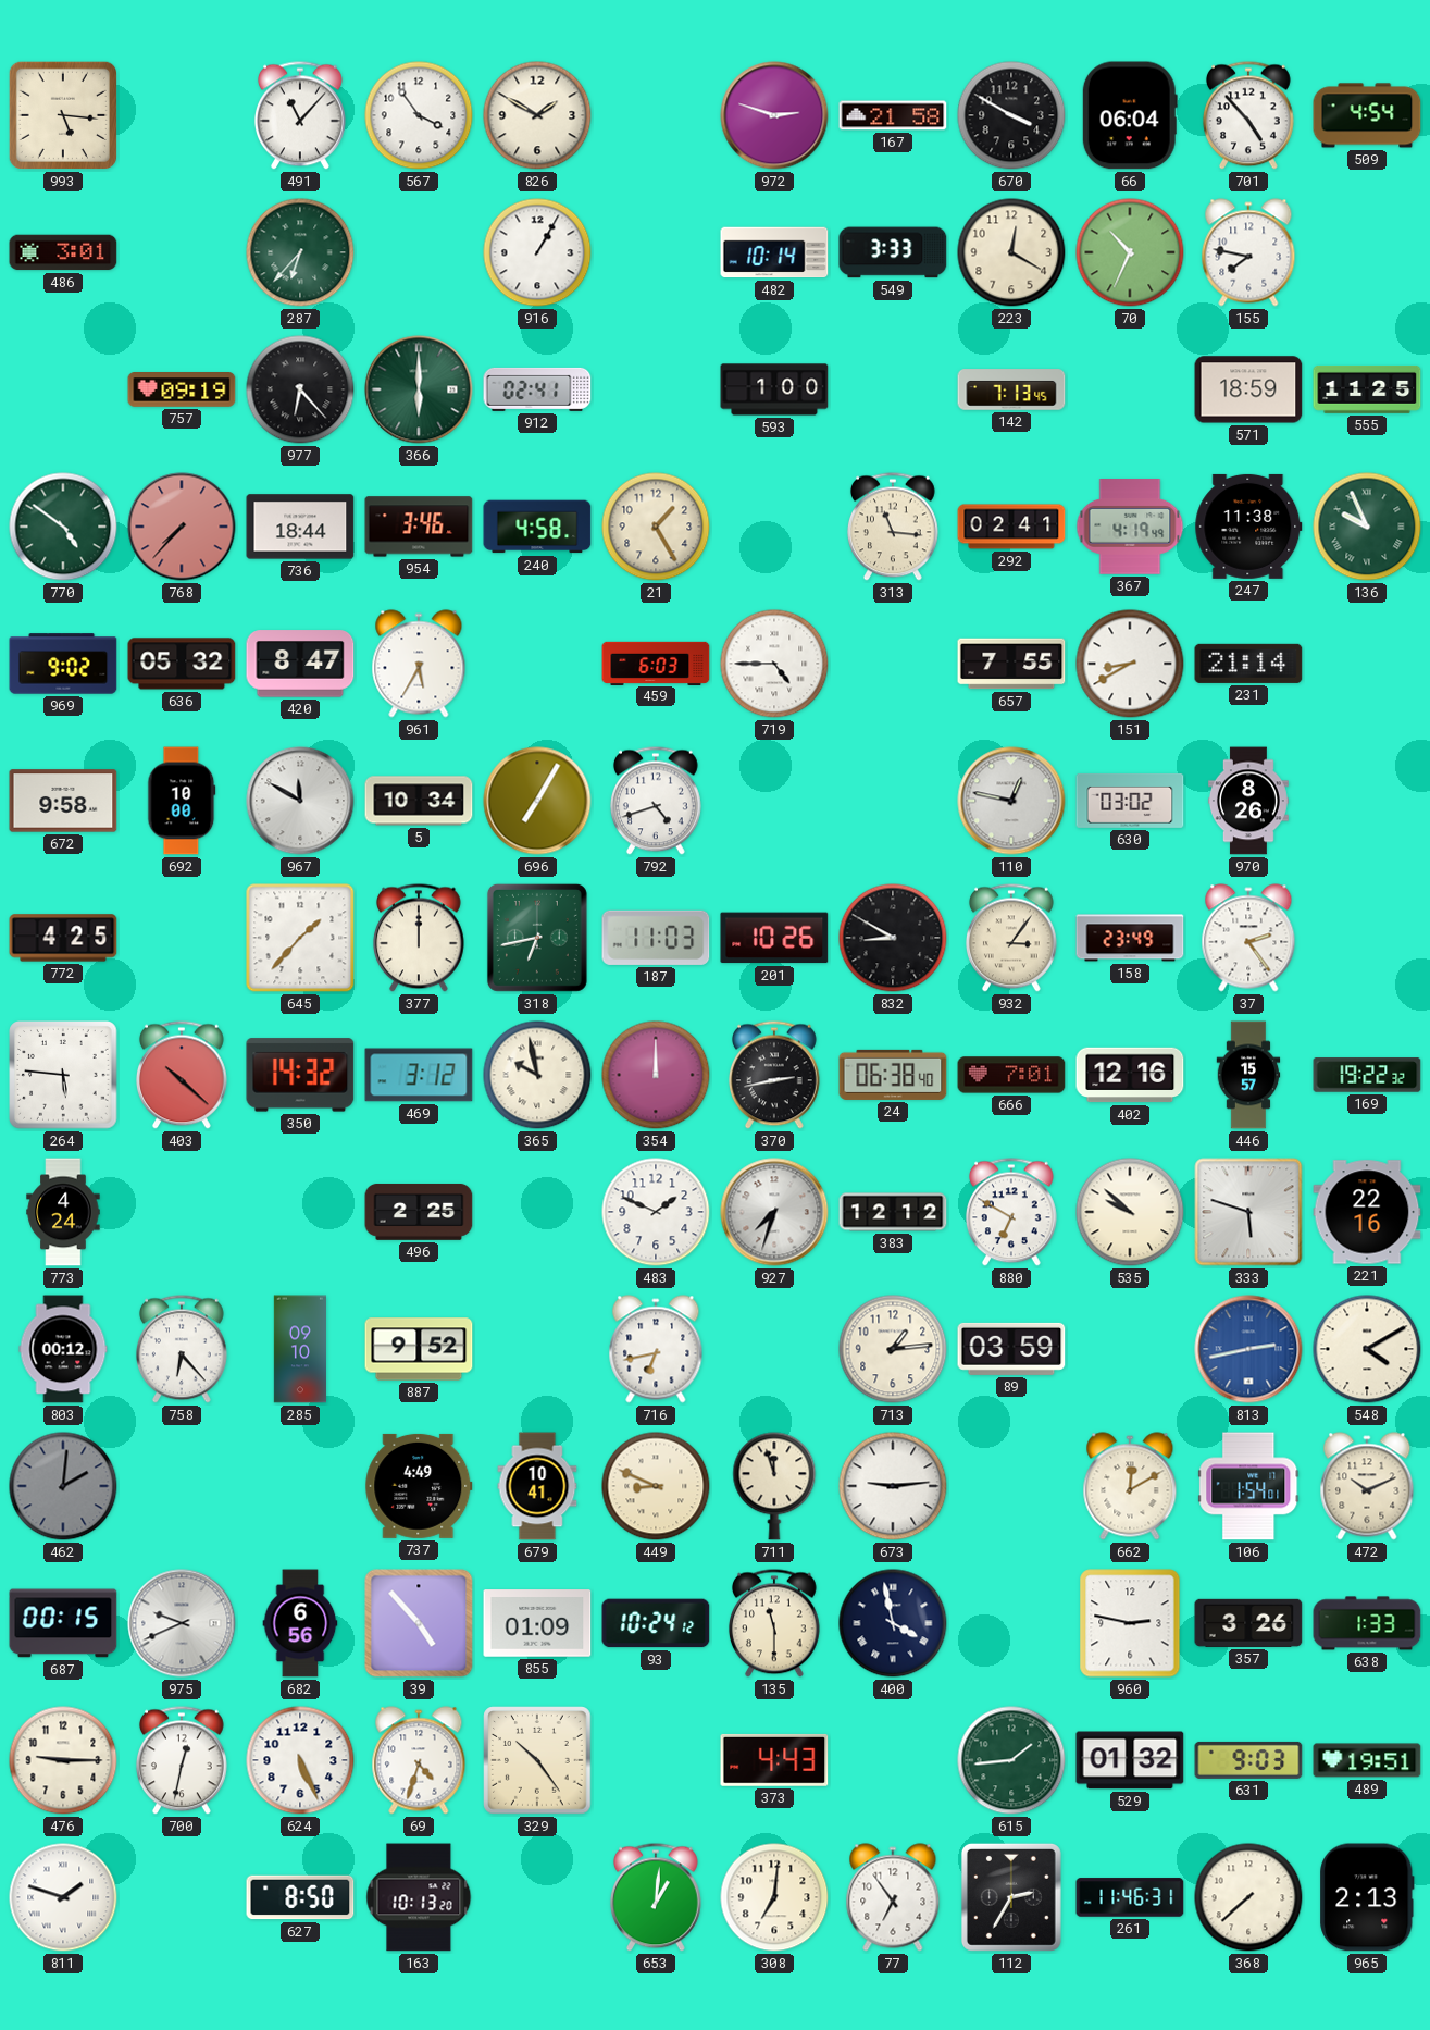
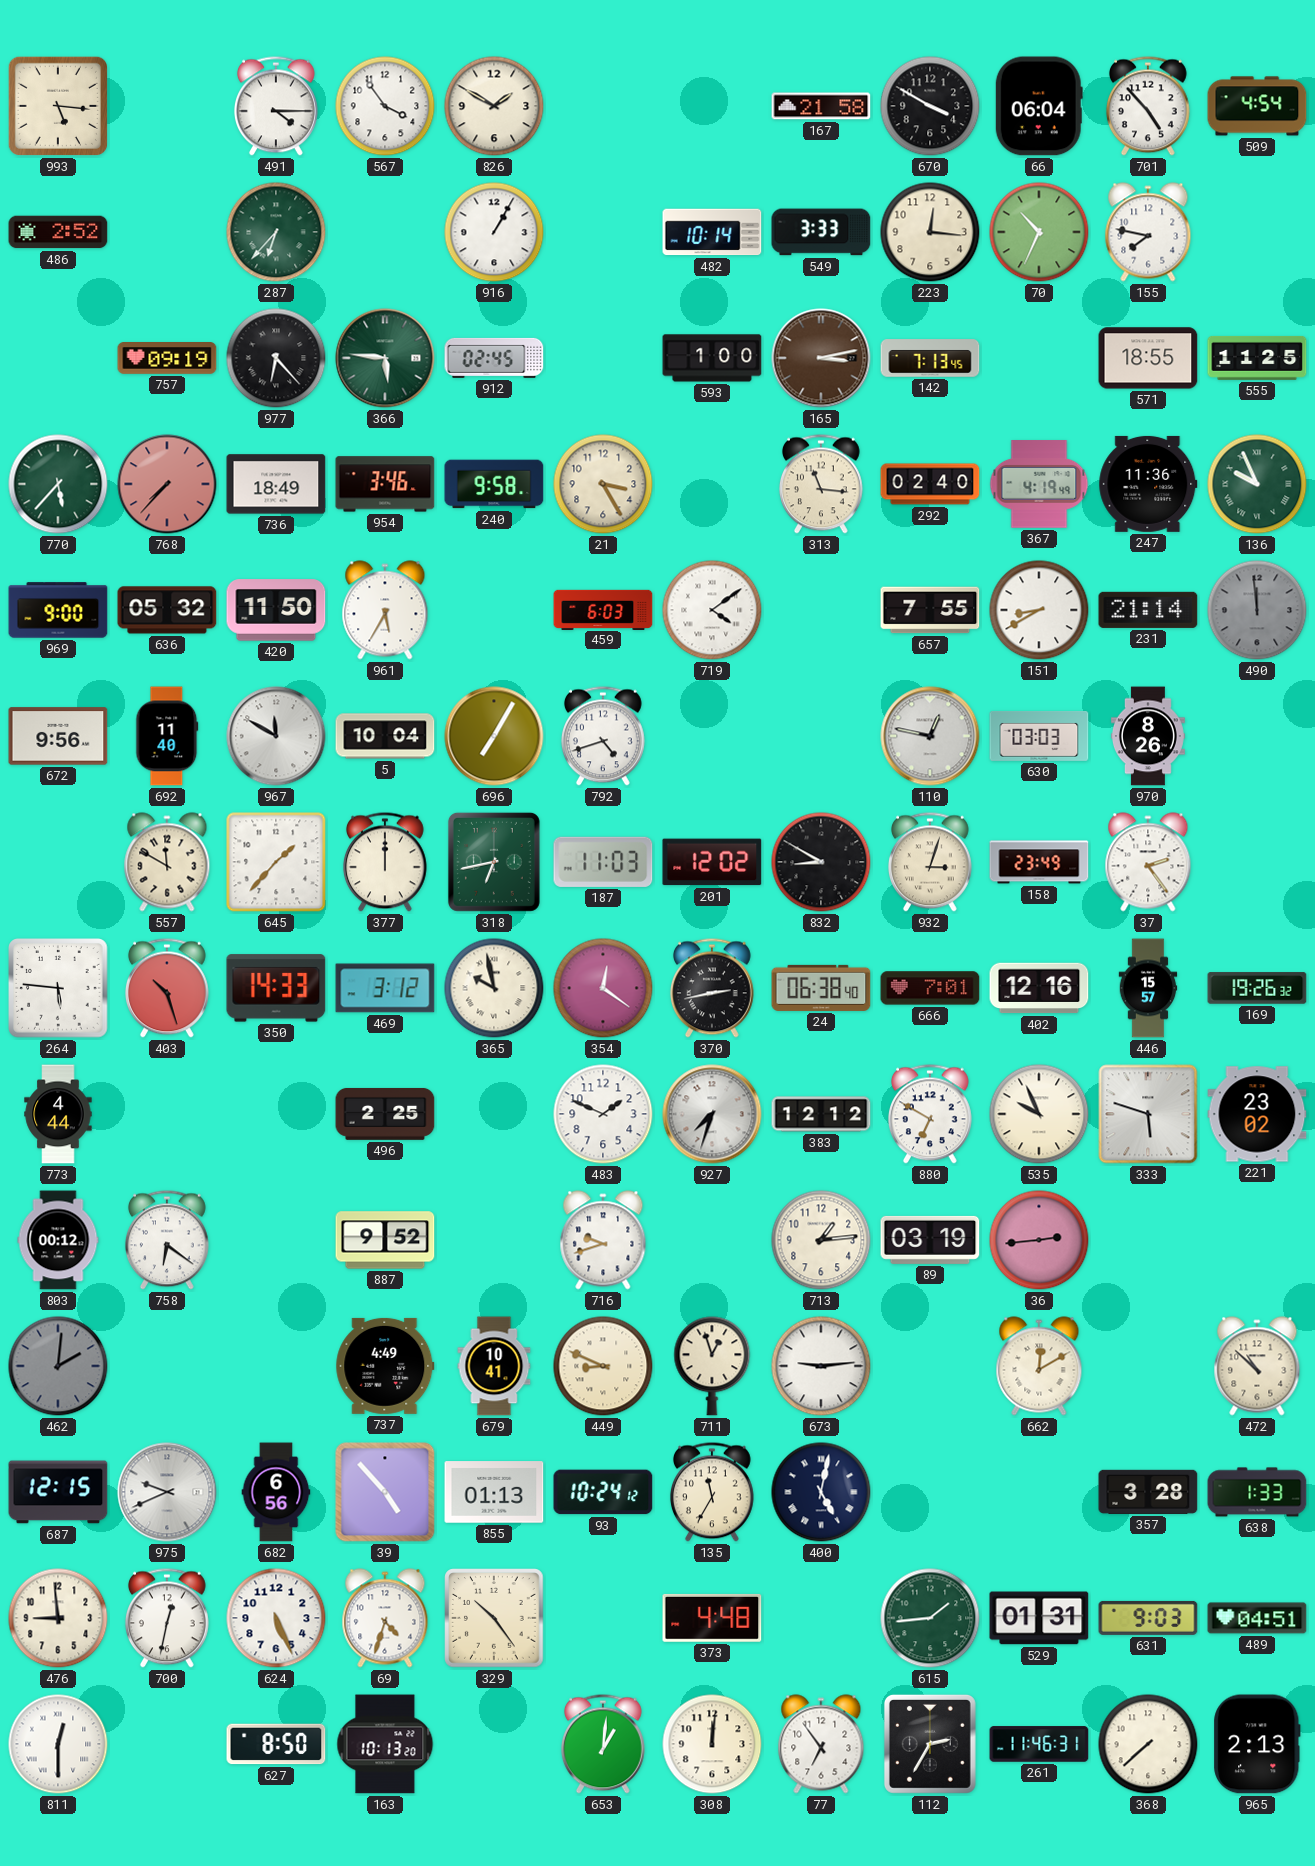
491: 11:07 -> 4:15
972: 2:48 -> none
486: 3:01 -> 2:52
223: 12:20 -> 12:16
366: 6:00 -> 5:46
912: 02:41 -> 02:45
165: none -> 3:13
571: 18:59 -> 18:55
770: 4:51 -> 5:37
736: 18:44 -> 18:49
240: 4:58 -> 9:58
21: 1:25 -> 3:25
292: 02:41 -> 02:40
247: 11:38 -> 11:36
969: 9:02 -> 9:00
420: 8:47 -> 11:50
719: 4:45 -> 4:09
490: none -> 11:59
672: 9:58 -> 9:56
692: 10:00 -> 11:40
5: 10:34 -> 10:04
630: 03:02 -> 03:03
772: 4:25 -> none
557: none -> 11:50
201: 10:26 -> 12:02
932: 3:06 -> 3:03
403: 10:22 -> 10:27
350: 14:32 -> 14:33
354: 12:00 -> 12:21
169: 19:22 -> 19:26
773: 4:24 -> 4:44
535: 9:52 -> 9:56
221: 22:16 -> 23:02
758: 6:23 -> 6:21
285: 09:10 -> none
716: 6:43 -> 9:42
89: 03:59 -> 03:19
36: none -> 2:44
813: 2:43 -> none
548: 4:10 -> none
711: 11:57 -> 12:57
106: 1:54 -> none
472: 10:11 -> 10:52
687: 00:15 -> 12:15
855: 01:09 -> 01:13
135: 11:30 -> 11:35
400: 3:58 -> 5:02
960: 2:47 -> none
357: 3:26 -> 3:28
476: 9:15 -> 8:59
373: 4:43 -> 4:48
529: 01:32 -> 01:31
489: 19:51 -> 04:51
811: 1:48 -> 12:30
308: 7:01 -> 12:01
